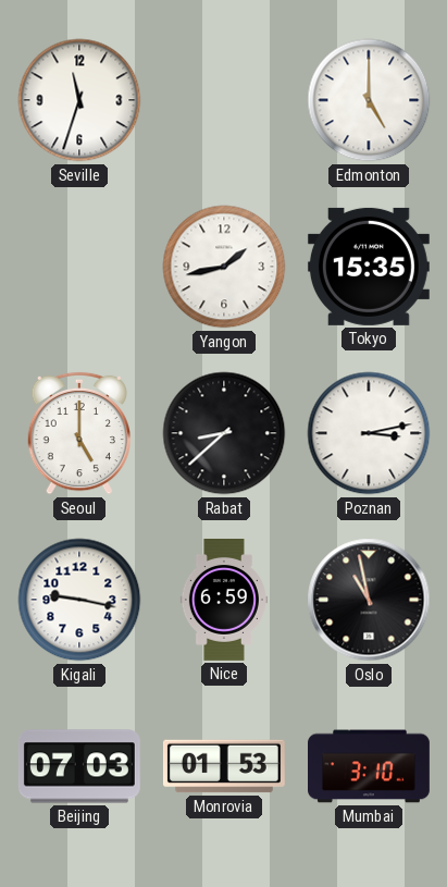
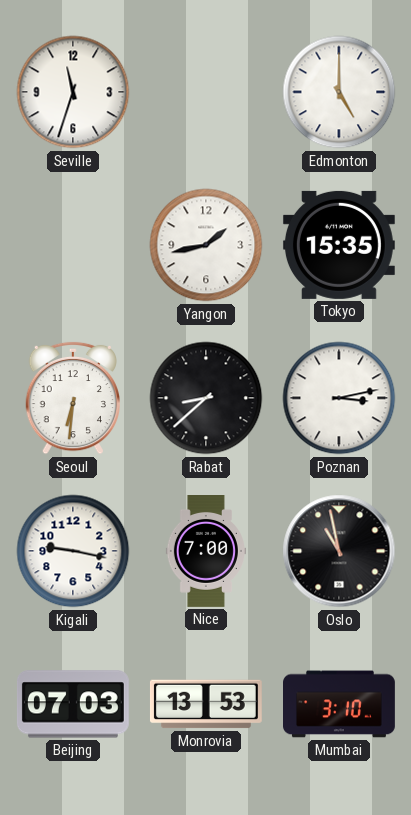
Seoul: 5:00 -> 6:31
Nice: 6:59 -> 7:00
Monrovia: 01:53 -> 13:53
